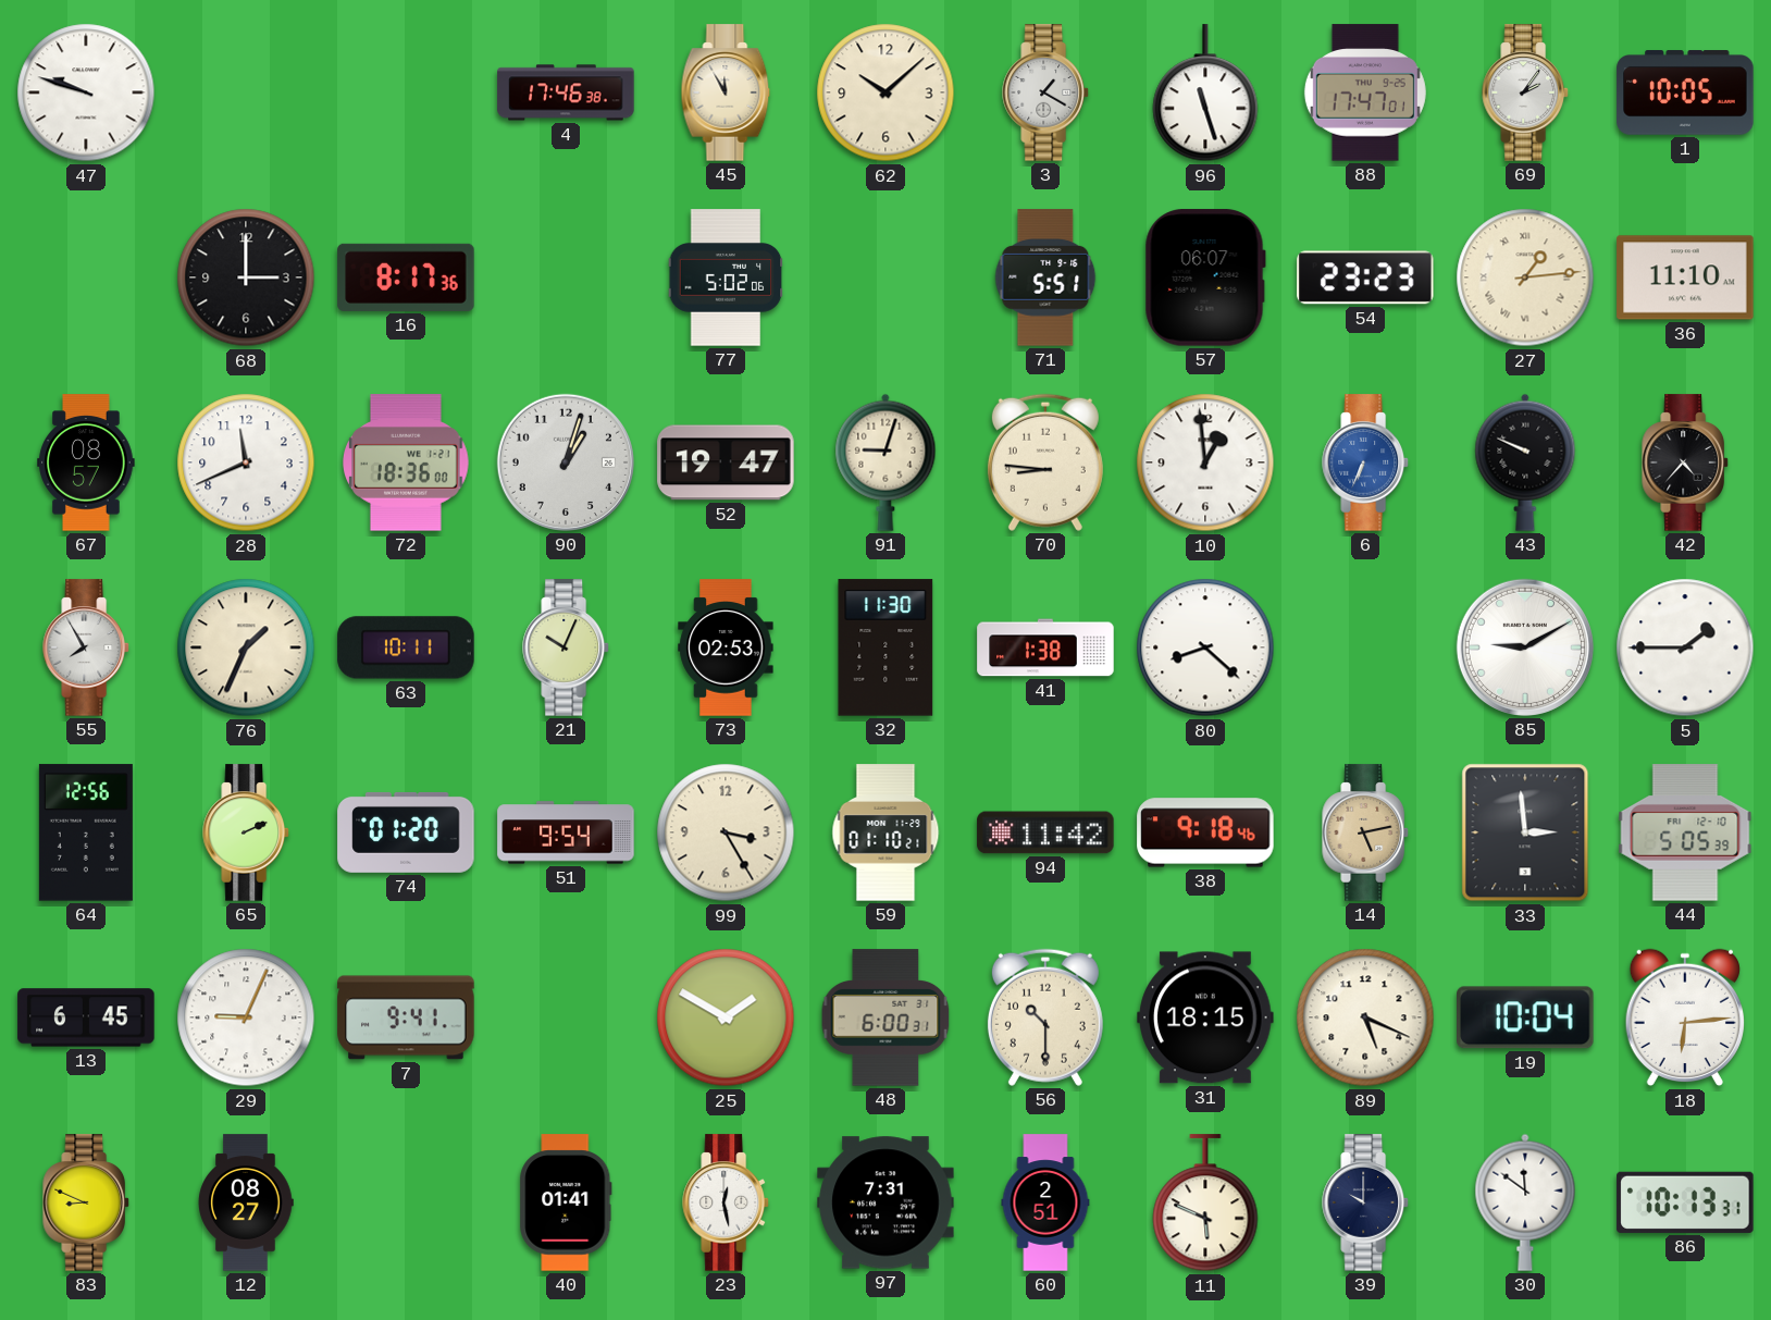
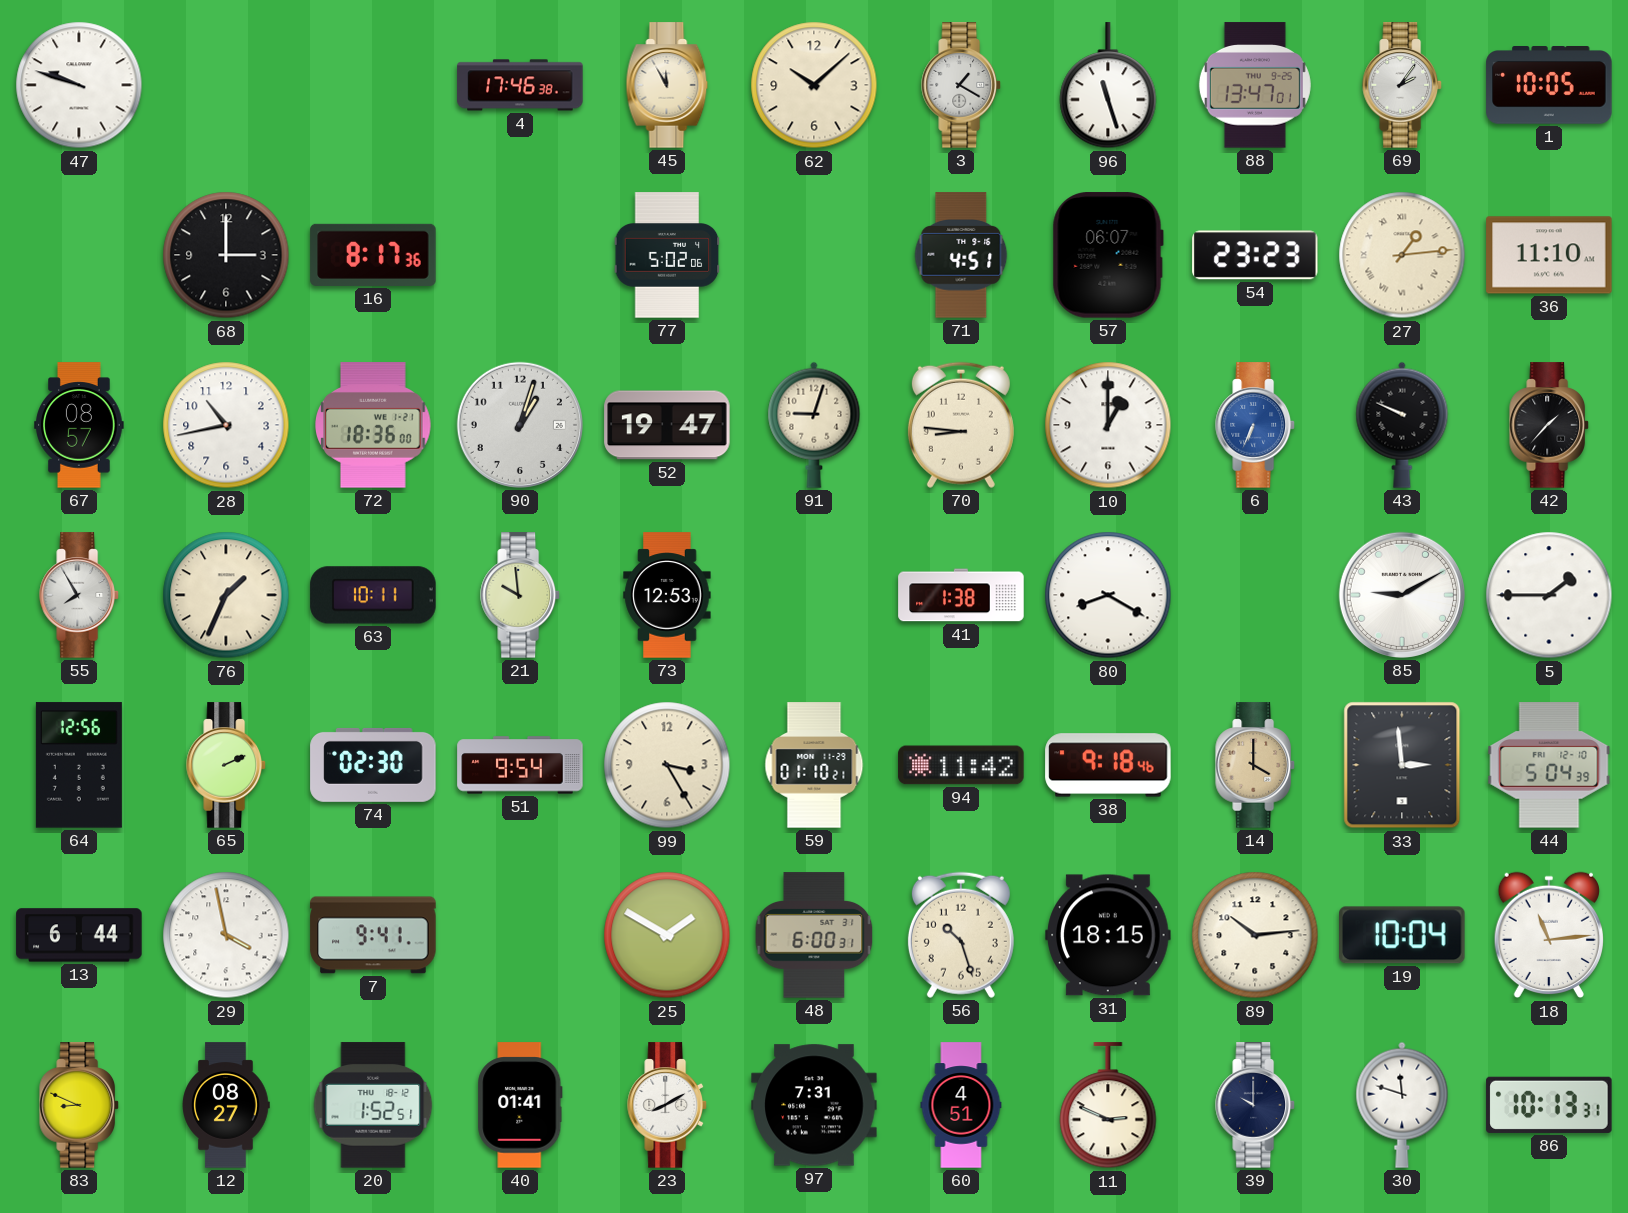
88: 17:47 -> 13:47
71: 5:51 -> 4:51
28: 11:41 -> 10:43
10: 12:59 -> 1:00
42: 4:37 -> 1:37
21: 10:04 -> 9:59
73: 02:53 -> 12:53
32: 11:30 -> none
80: 8:22 -> 8:20
74: 01:20 -> 02:30
14: 5:13 -> 4:00
44: 5:05 -> 5:04
13: 6:45 -> 6:44
29: 9:04 -> 3:58
56: 10:30 -> 10:27
89: 5:19 -> 10:14
18: 6:14 -> 11:14
20: none -> 1:52
23: 12:28 -> 8:10
60: 2:51 -> 4:51
11: 5:49 -> 2:49
30: 11:51 -> 11:48
